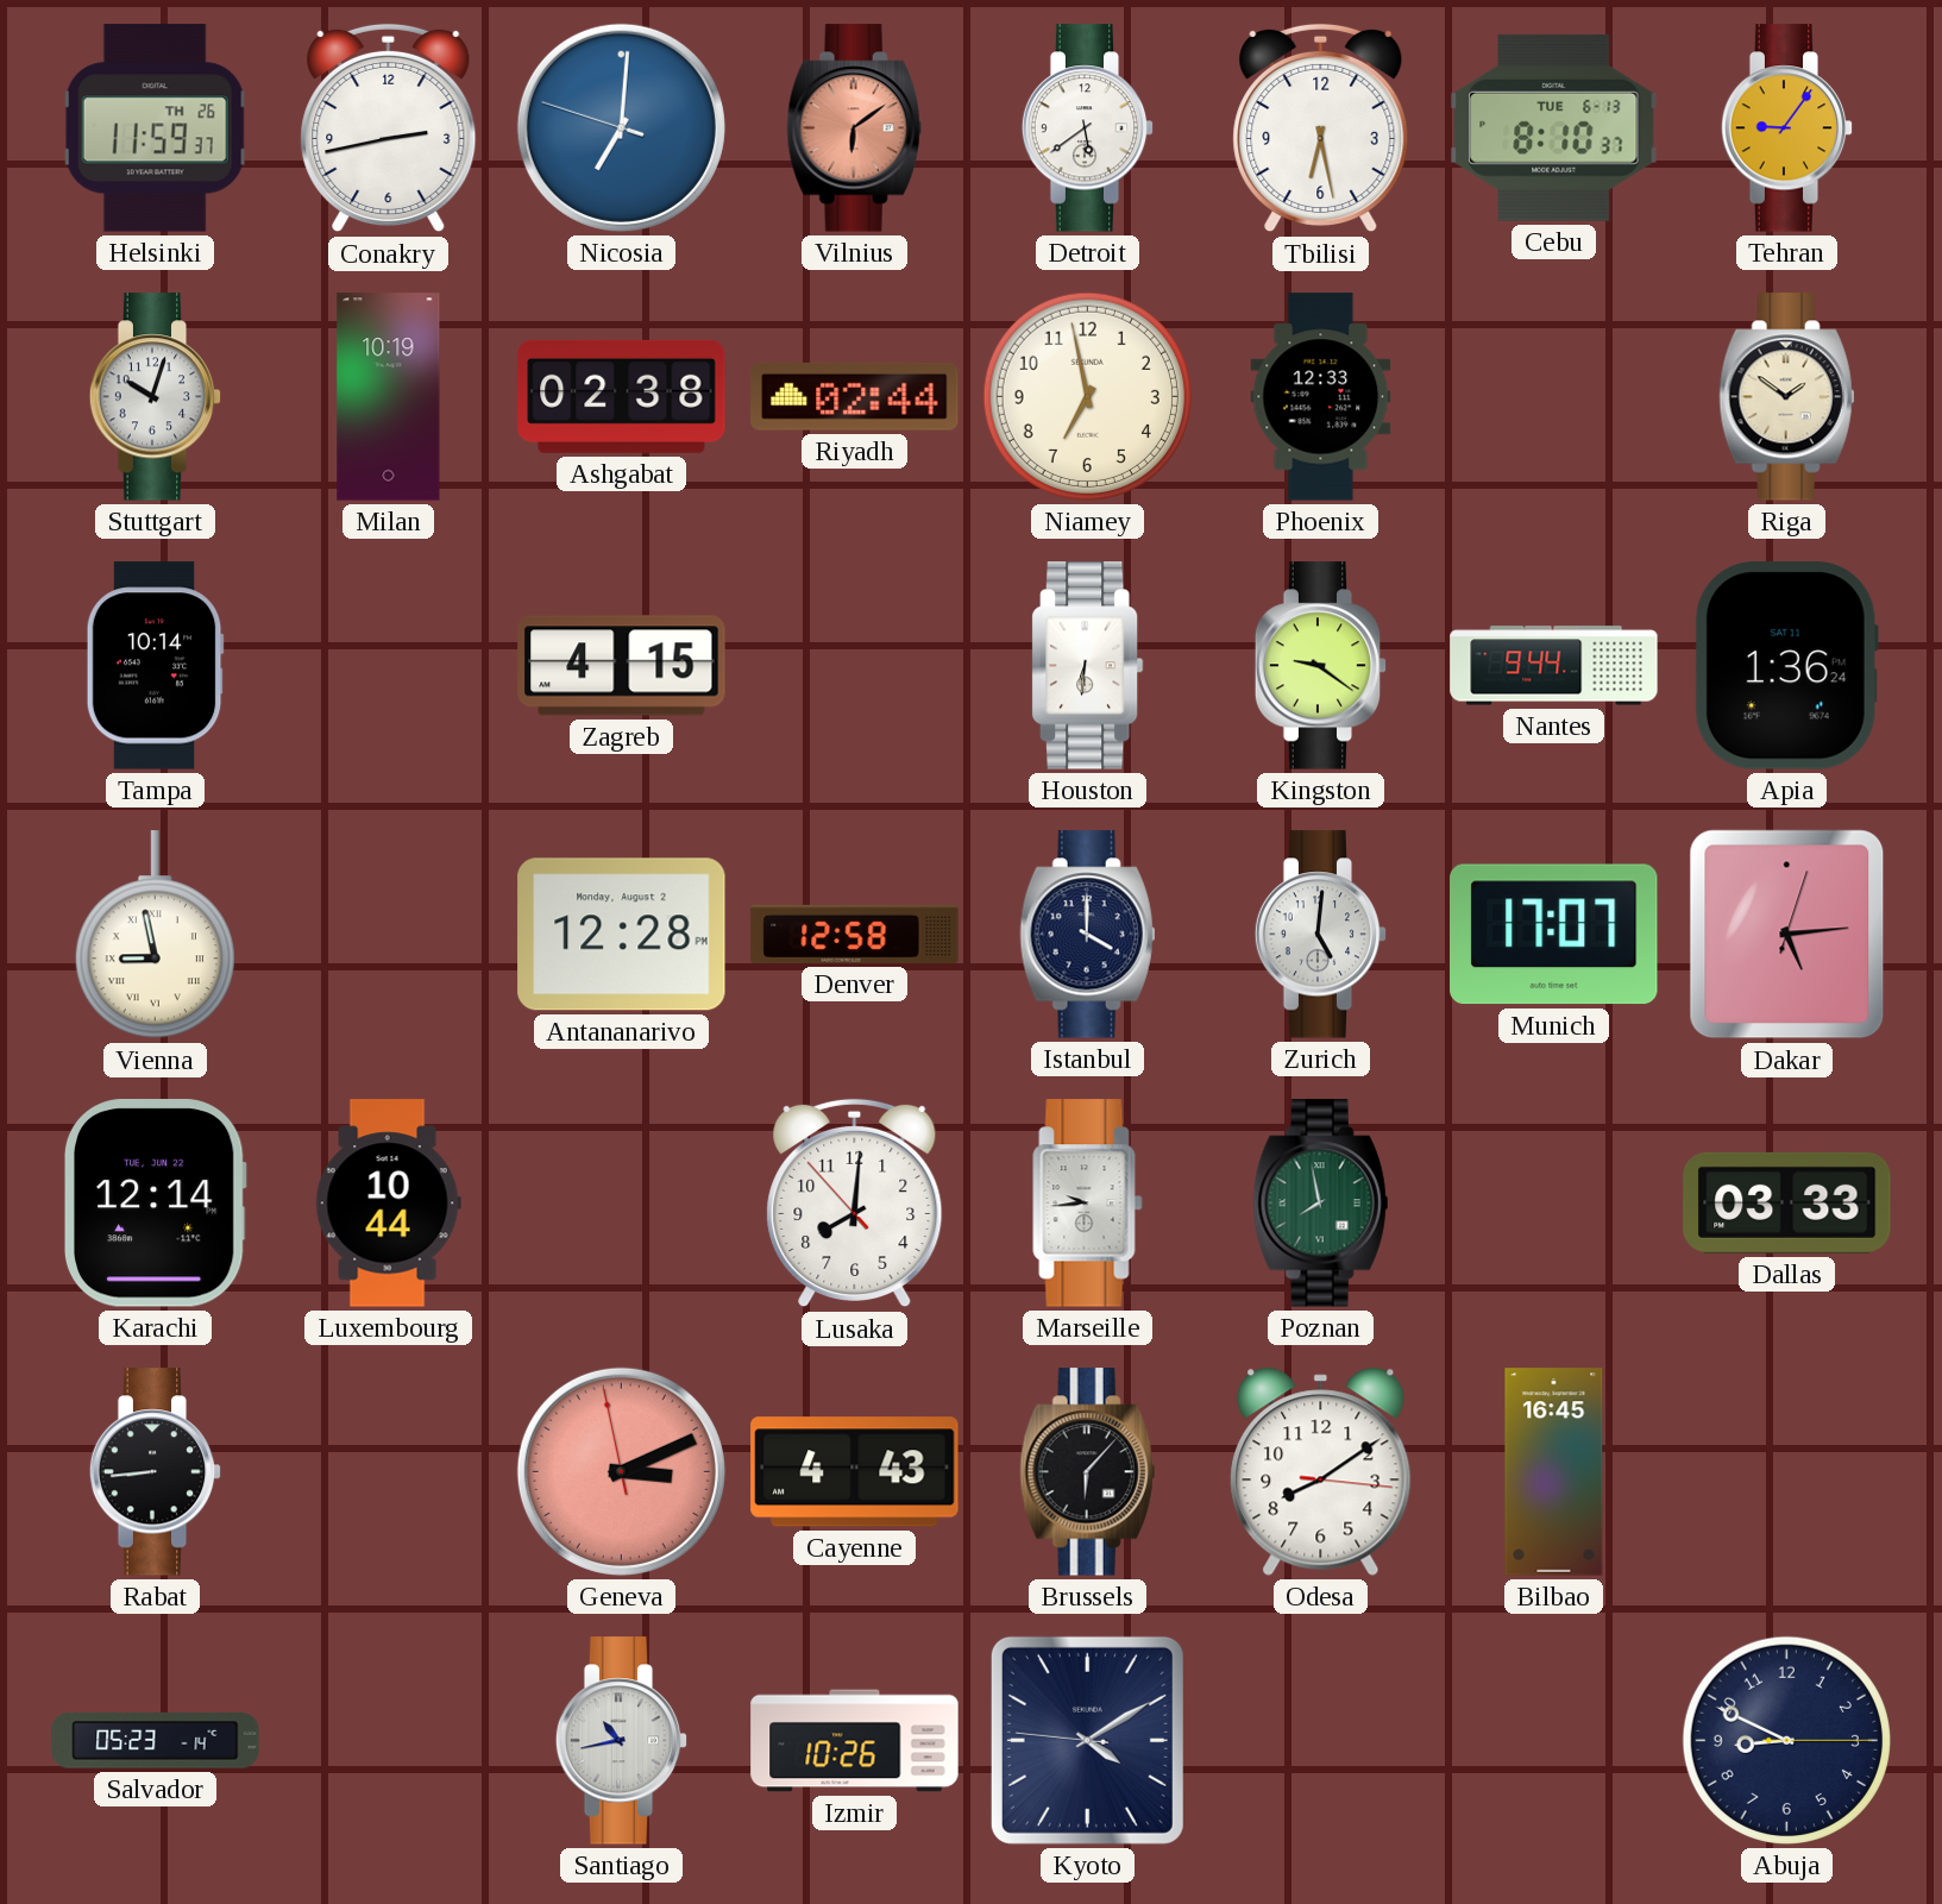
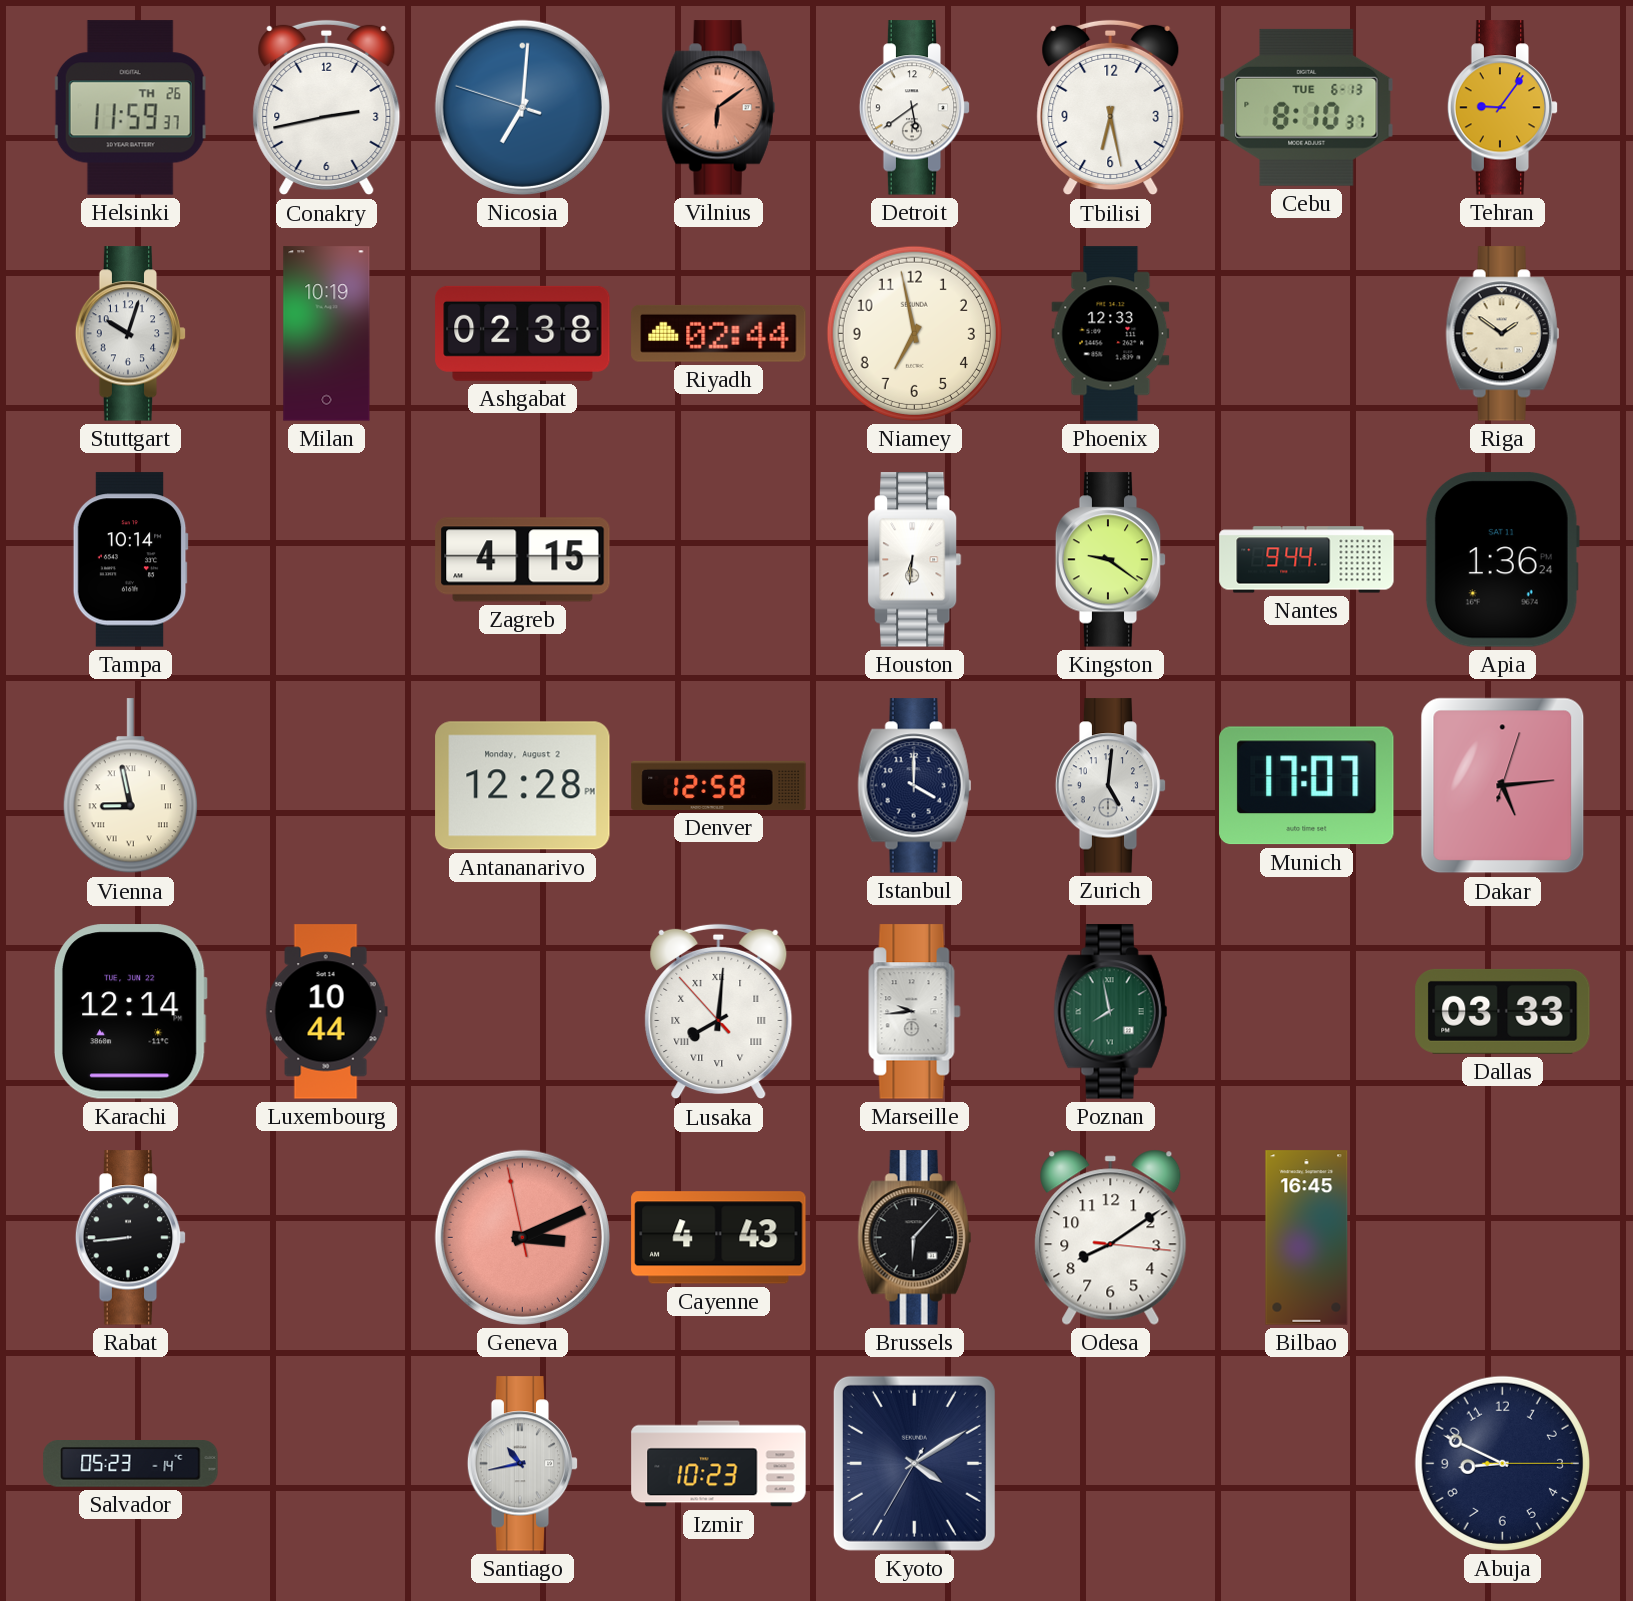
Lusaka numerals: Arabic -> Roman
Izmir: 10:26 -> 10:23
Kyoto: 4:09:46 -> 4:09:35
